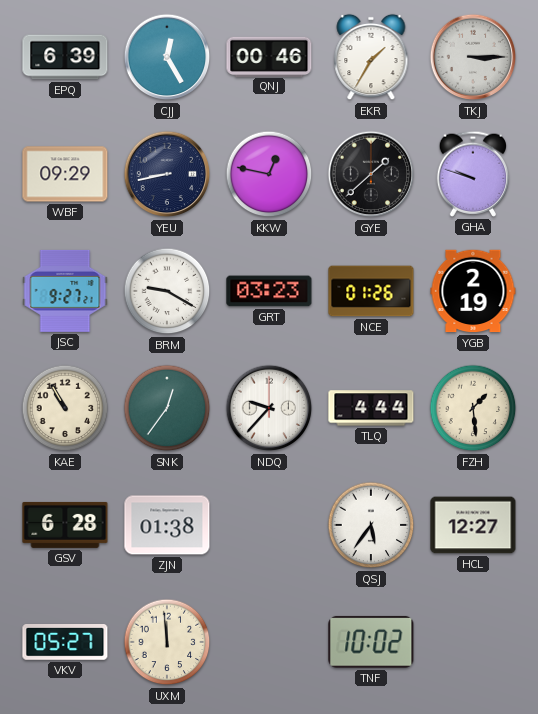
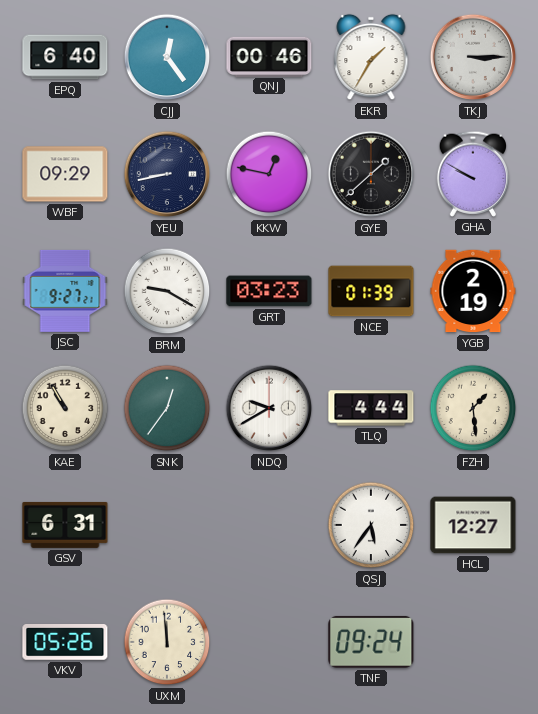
EPQ: 6:39 -> 6:40
CJJ: 12:25 -> 12:24
GHA: 9:48 -> 9:50
NCE: 01:26 -> 01:39
NDQ: 9:37 -> 9:40
GSV: 6:28 -> 6:31
ZJN: 01:38 -> none
VKV: 05:27 -> 05:26
TNF: 10:02 -> 09:24
